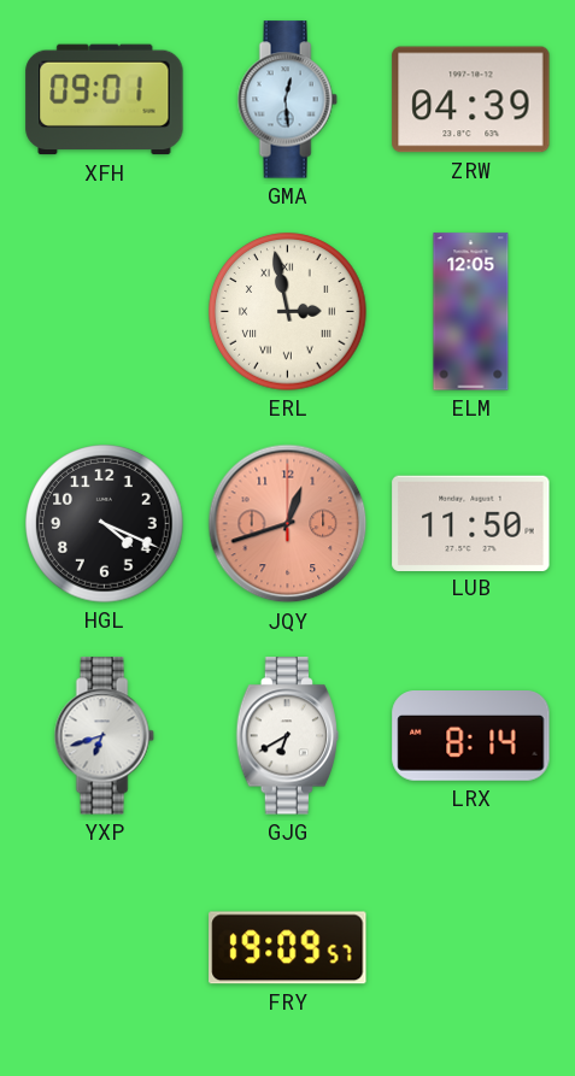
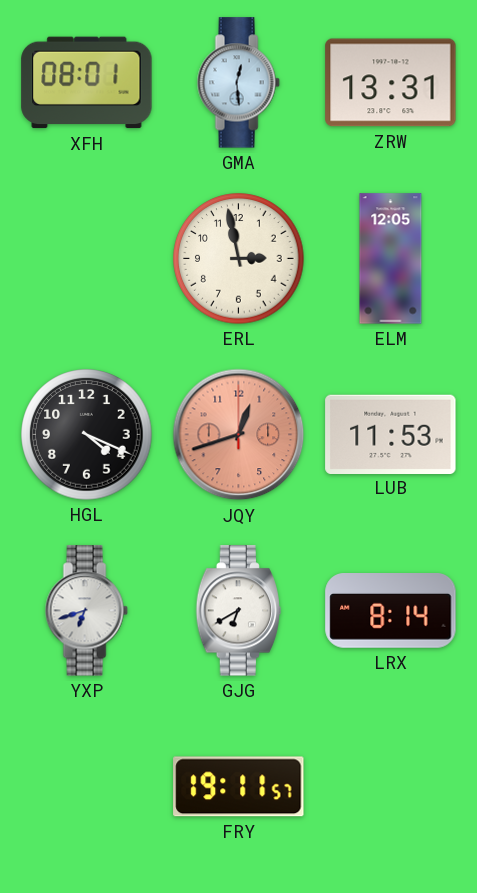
XFH: 09:01 -> 08:01
ZRW: 04:39 -> 13:31
ERL numerals: Roman -> Arabic
LUB: 11:50 -> 11:53
FRY: 19:09 -> 19:11
